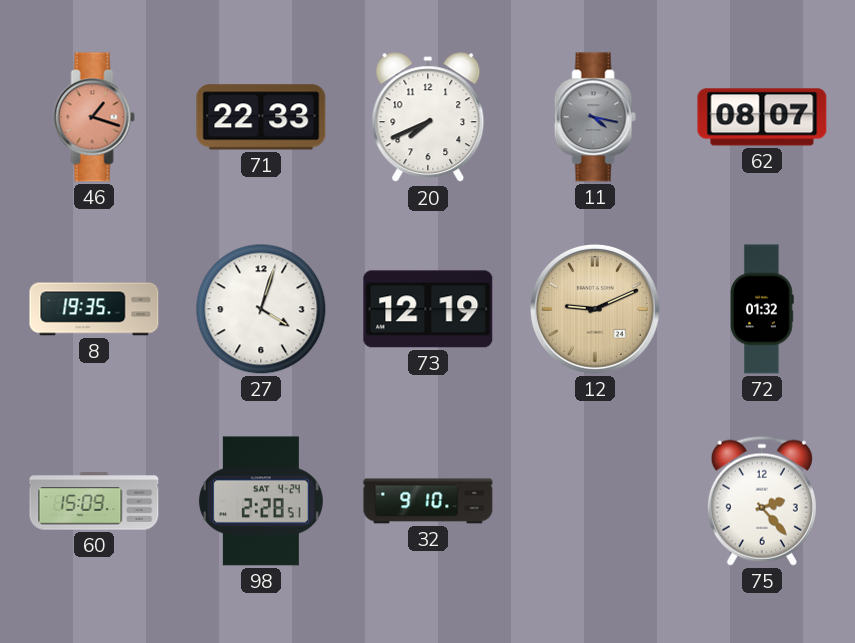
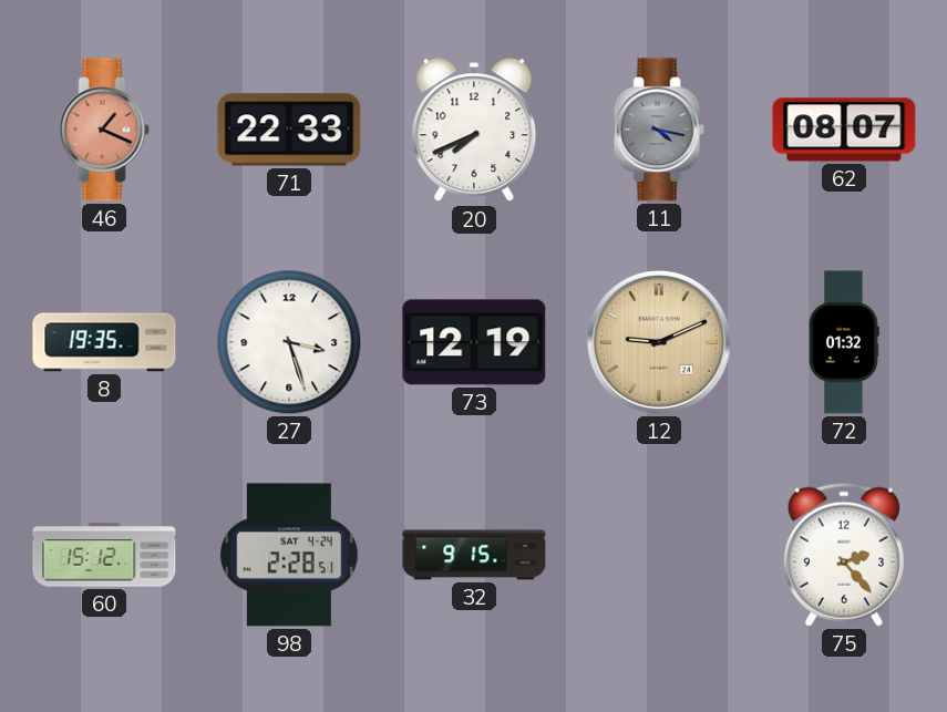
46: 1:18 -> 1:19
27: 4:03 -> 3:27
60: 15:09 -> 15:12
32: 9:10 -> 9:15
